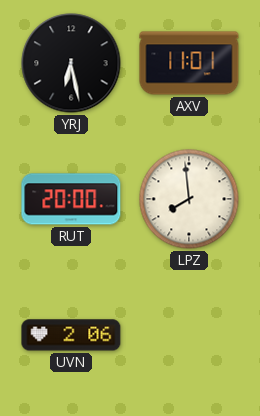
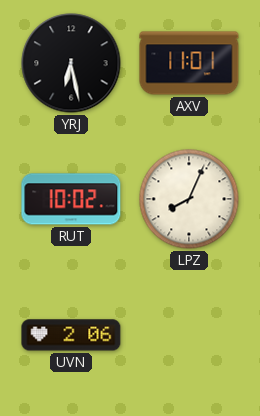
RUT: 20:00 -> 10:02
LPZ: 7:59 -> 8:04
